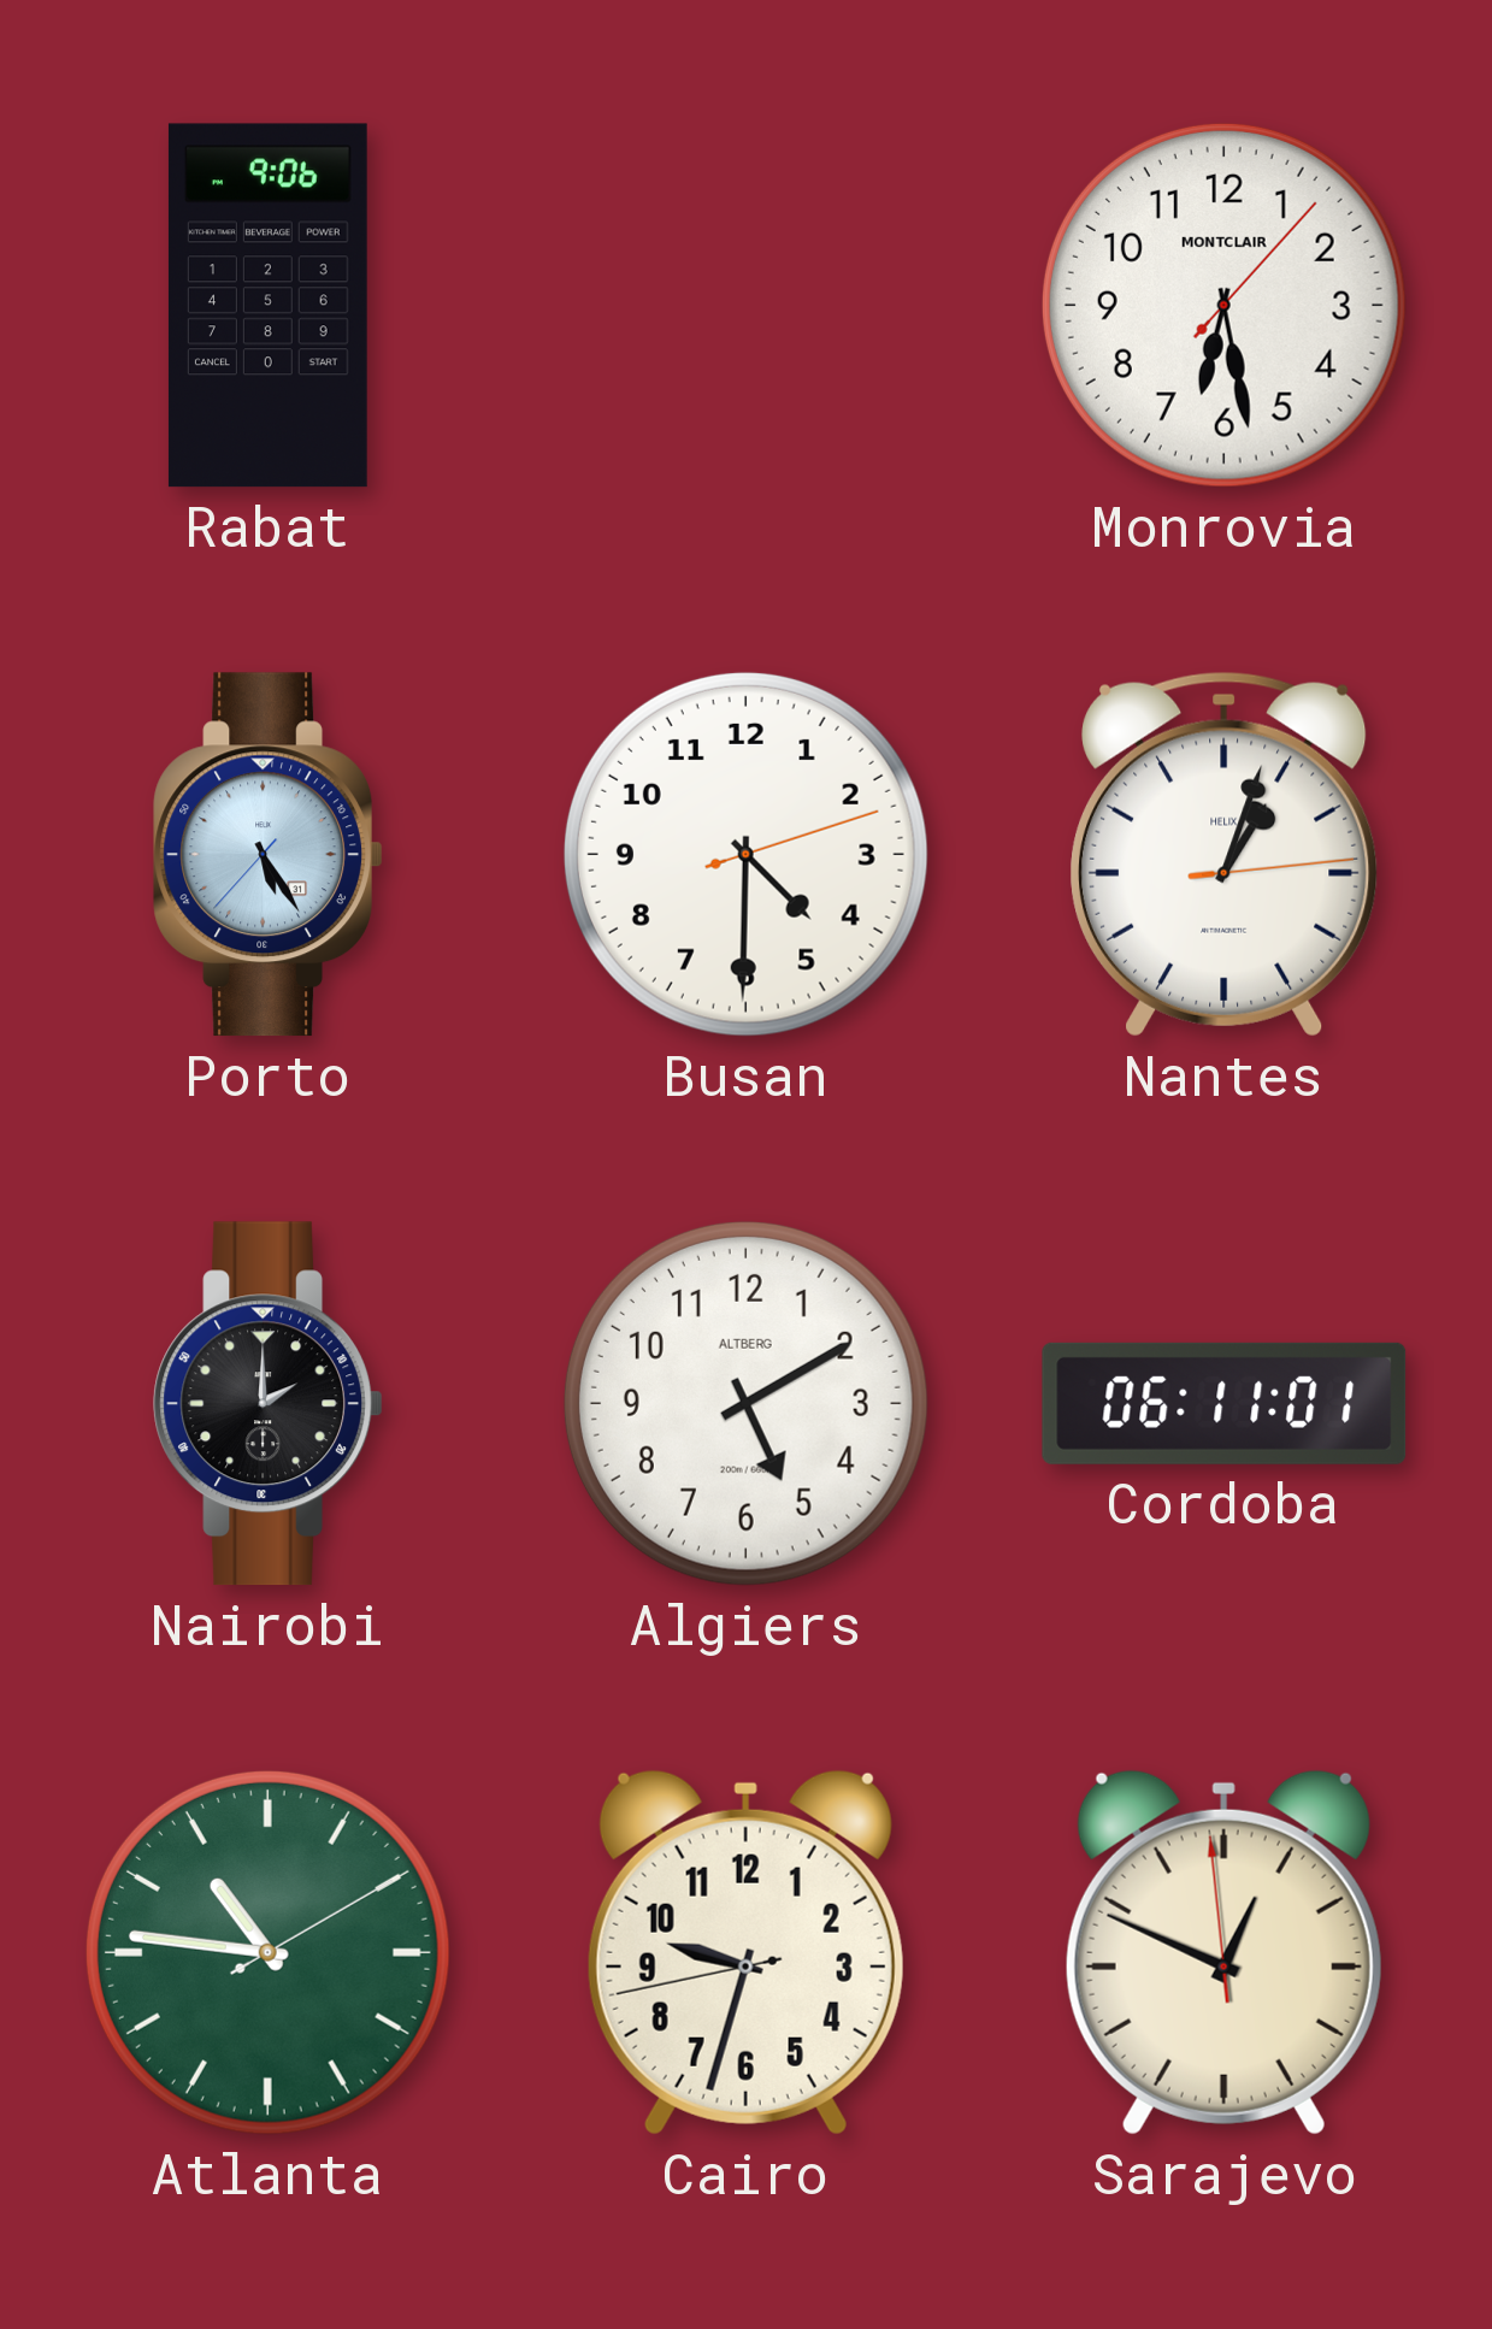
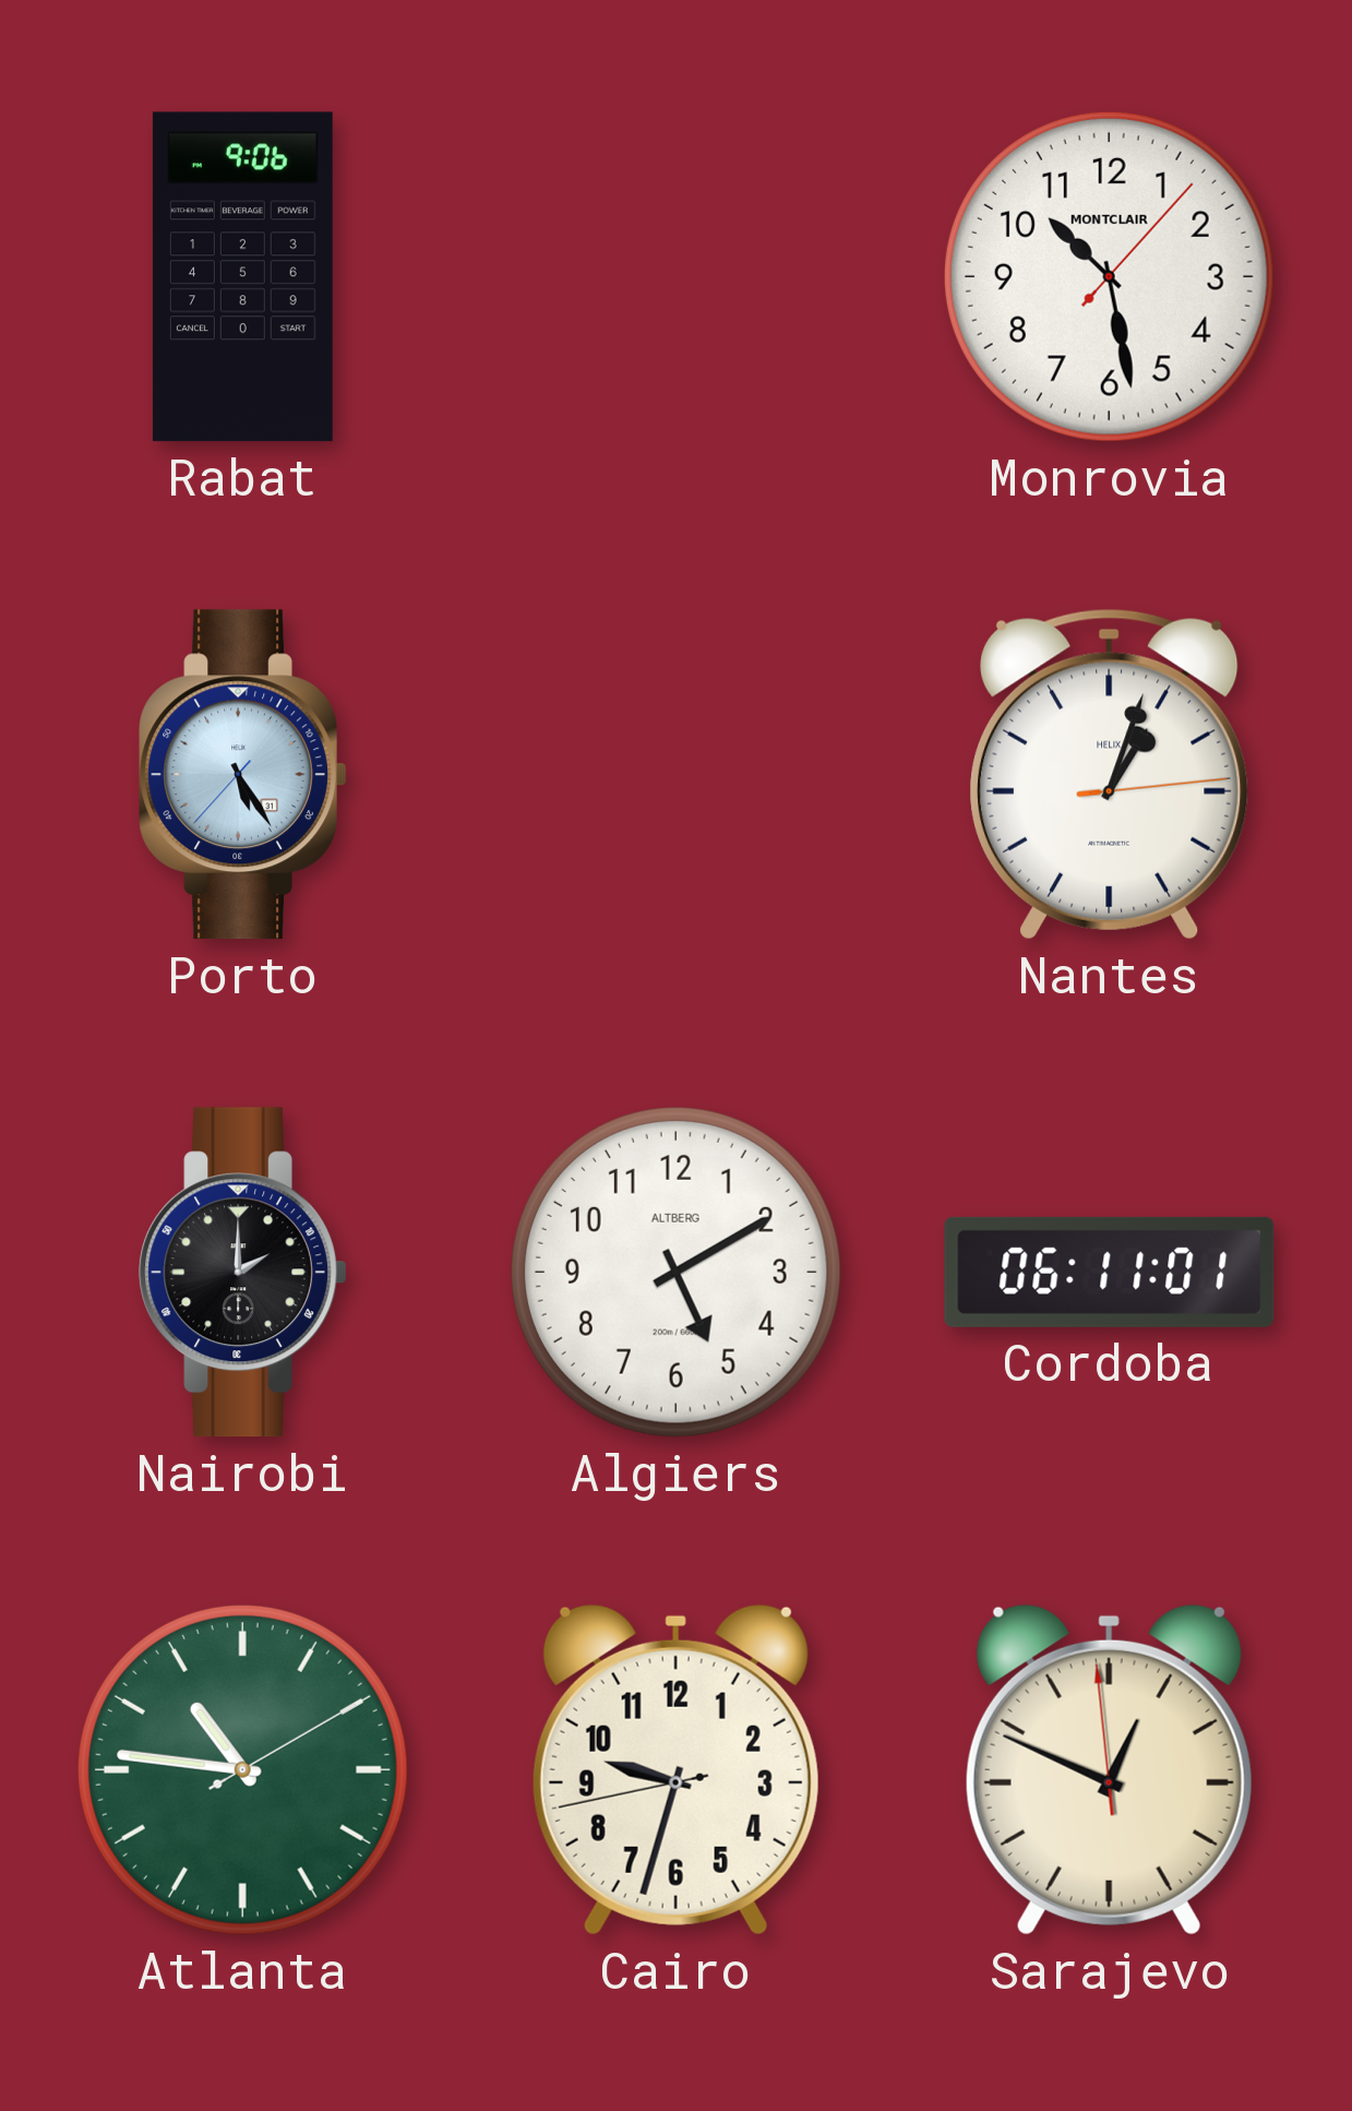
Monrovia: 6:28 -> 10:28
Busan: 4:30 -> none
